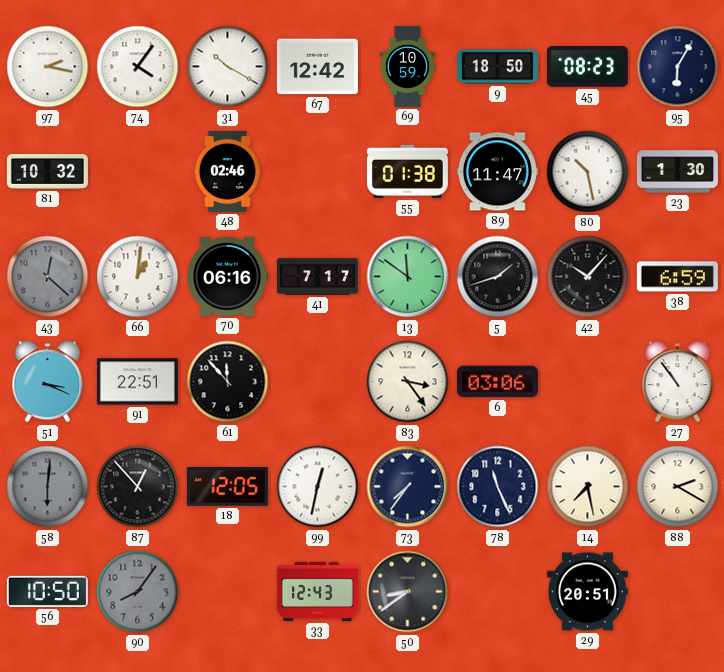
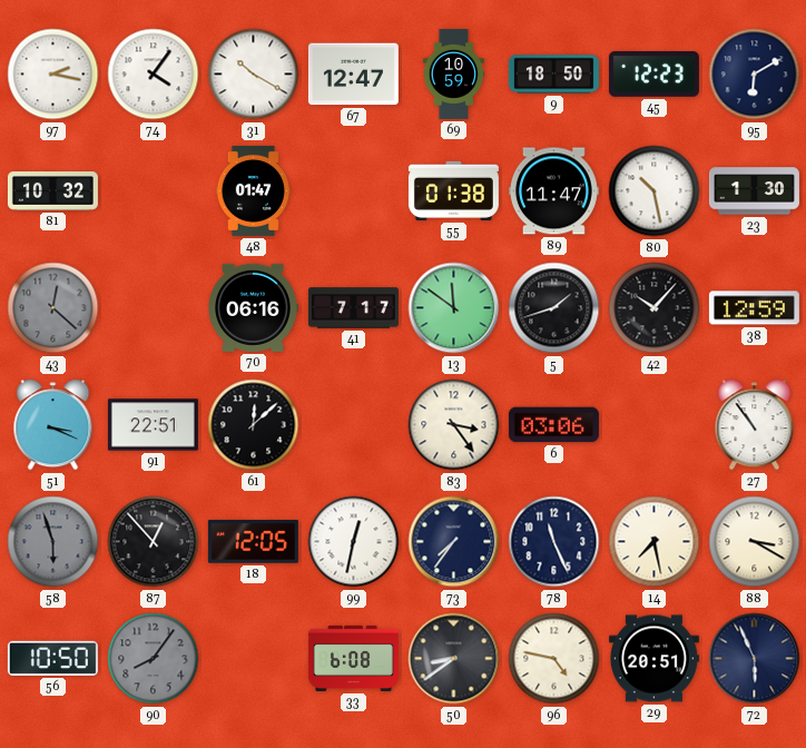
67: 12:42 -> 12:47
45: 08:23 -> 12:23
95: 6:05 -> 6:10
48: 02:46 -> 01:47
66: 1:01 -> none
38: 6:59 -> 12:59
61: 11:53 -> 12:08
58: 6:01 -> 5:57
88: 2:20 -> 3:20
33: 12:43 -> 6:08
96: none -> 4:47
72: none -> 5:56
